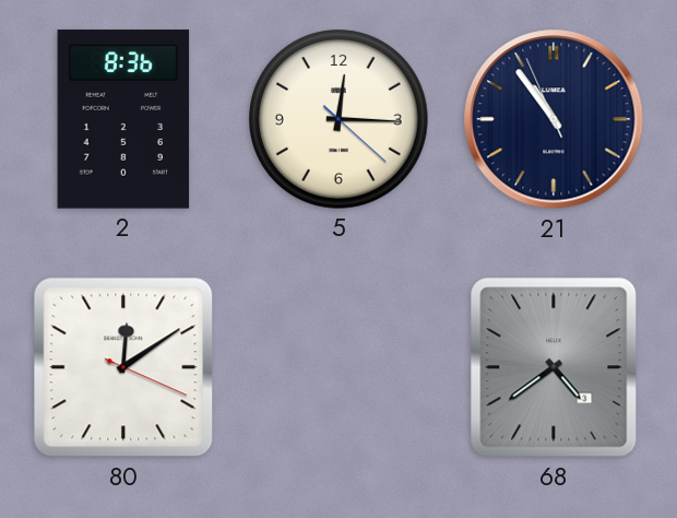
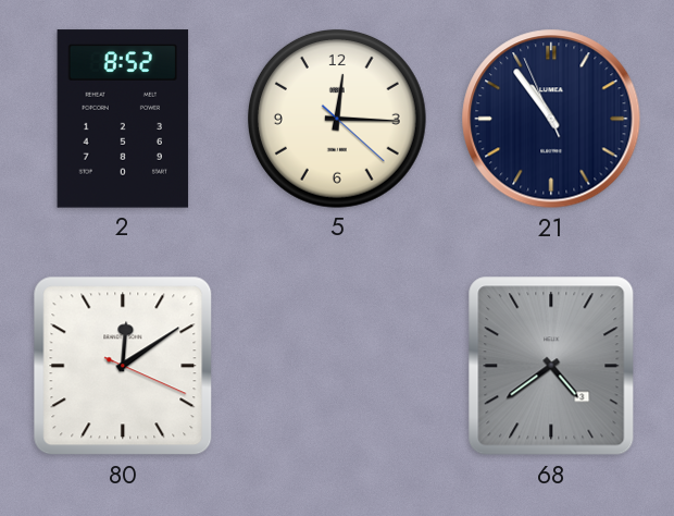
2: 8:36 -> 8:52
